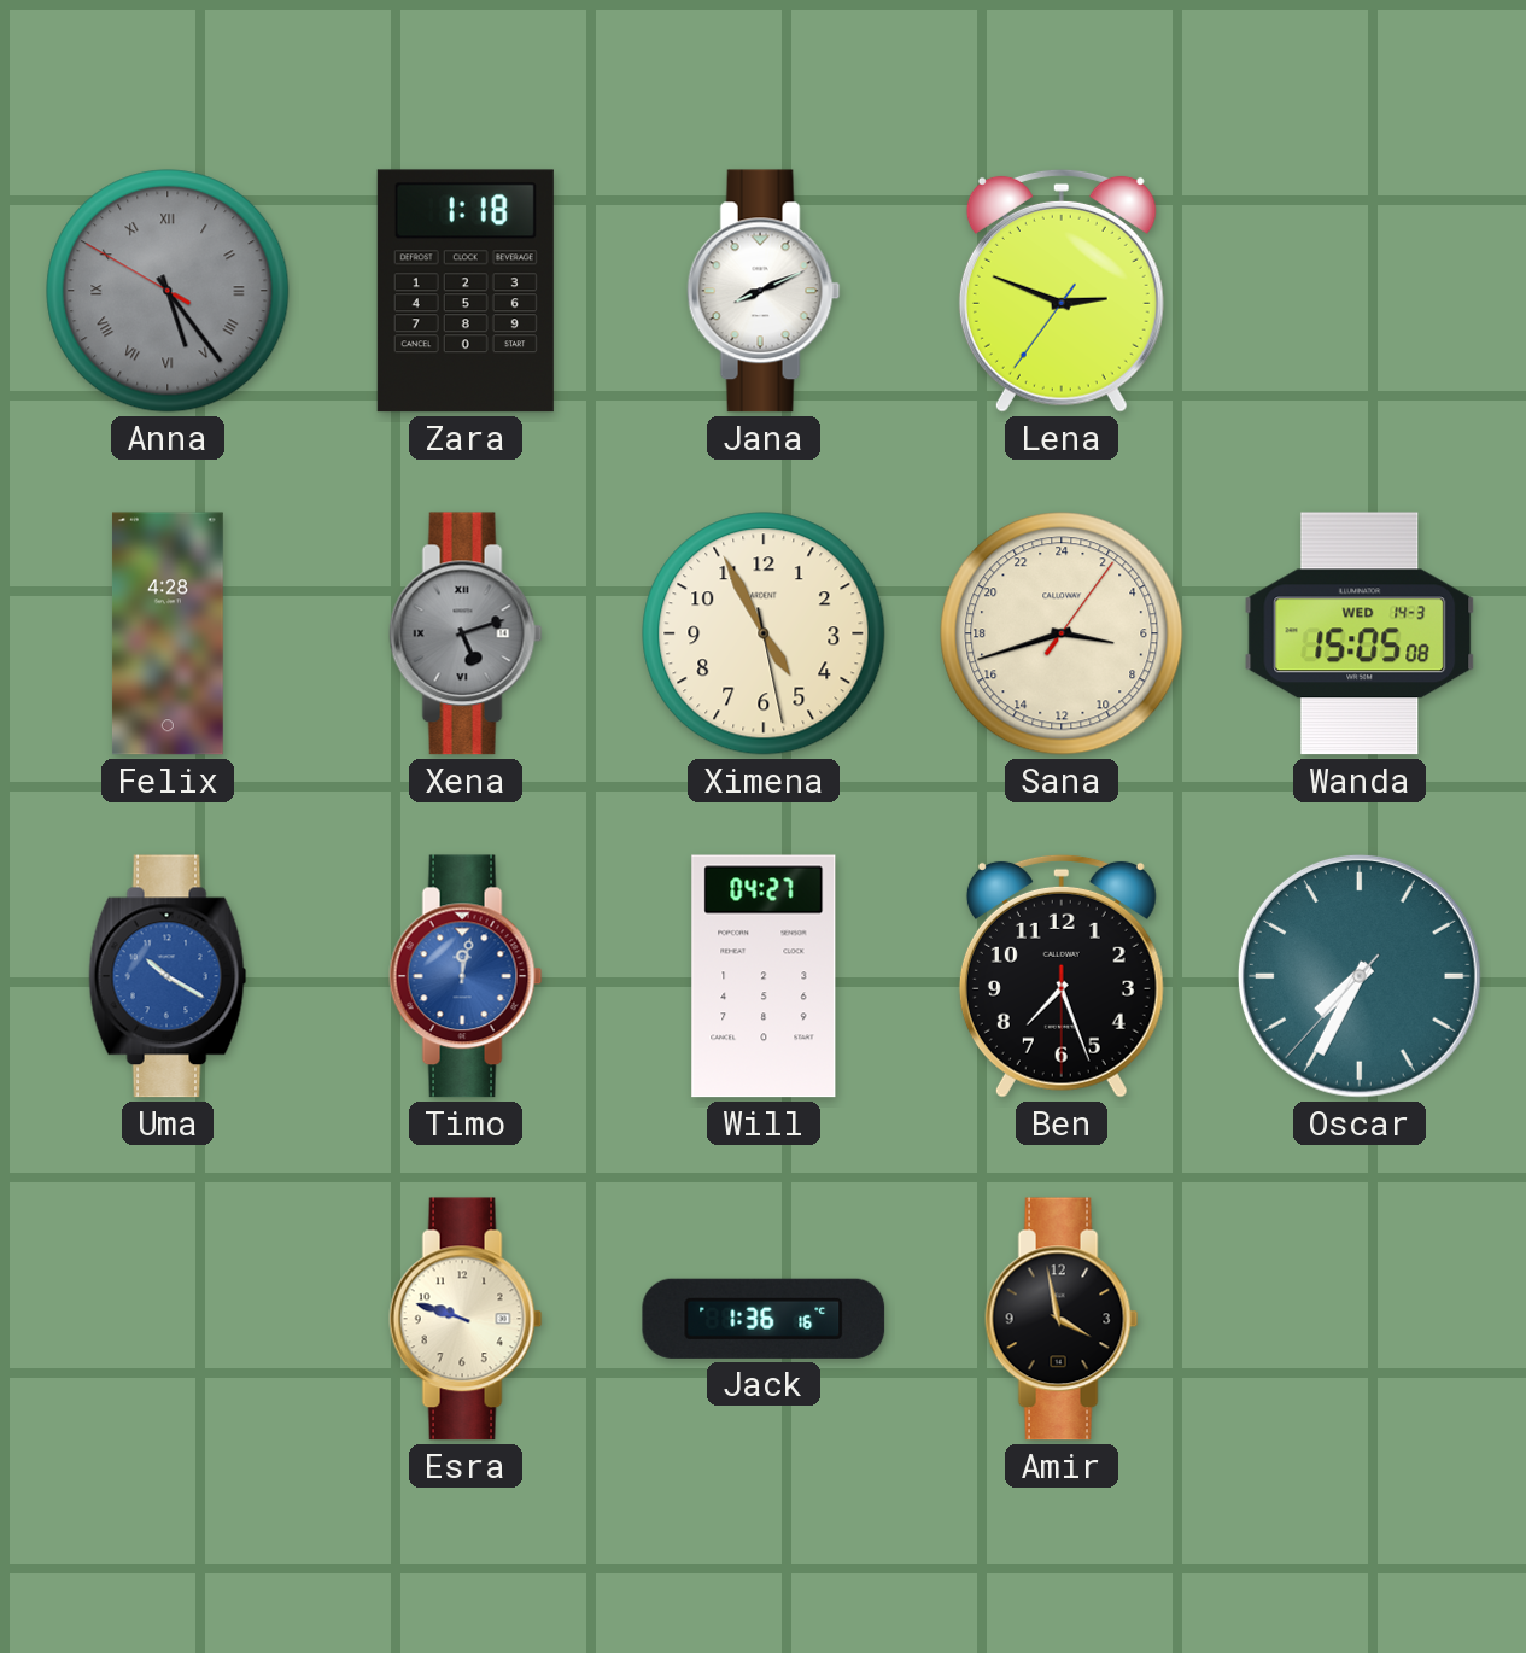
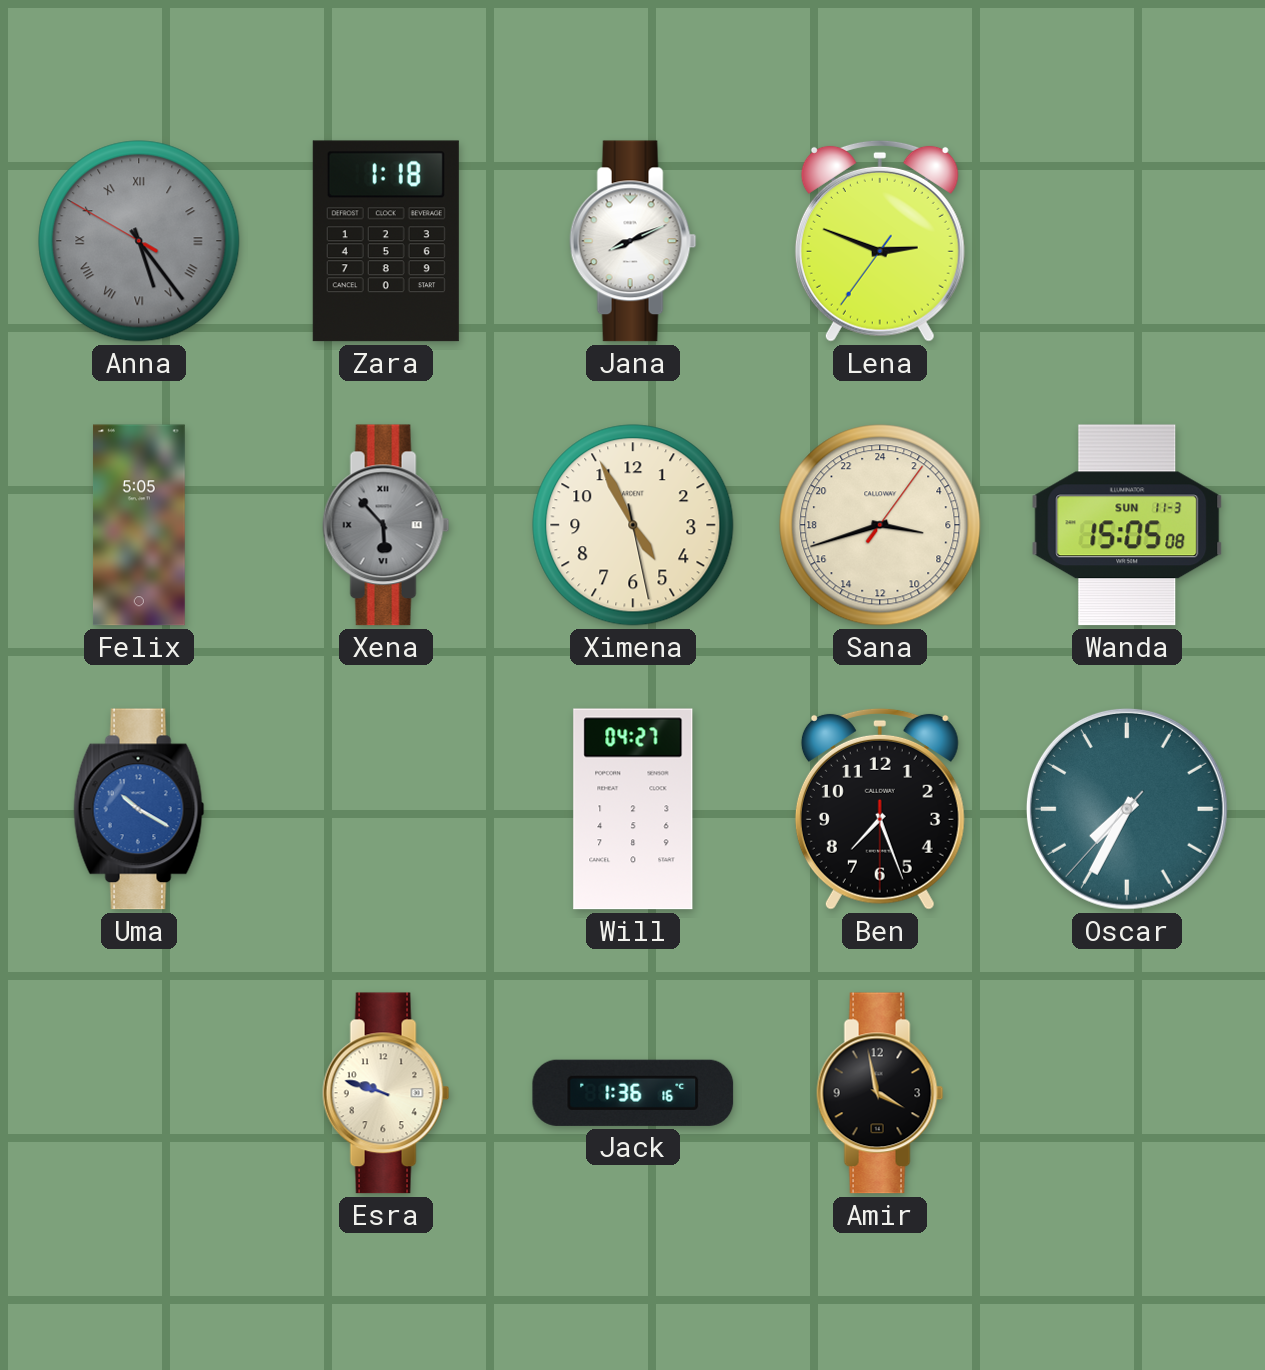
Felix: 4:28 -> 5:05
Xena: 5:12 -> 5:53
Wanda date: WED 14-3 -> SUN 11-3
Timo: 12:02 -> none
